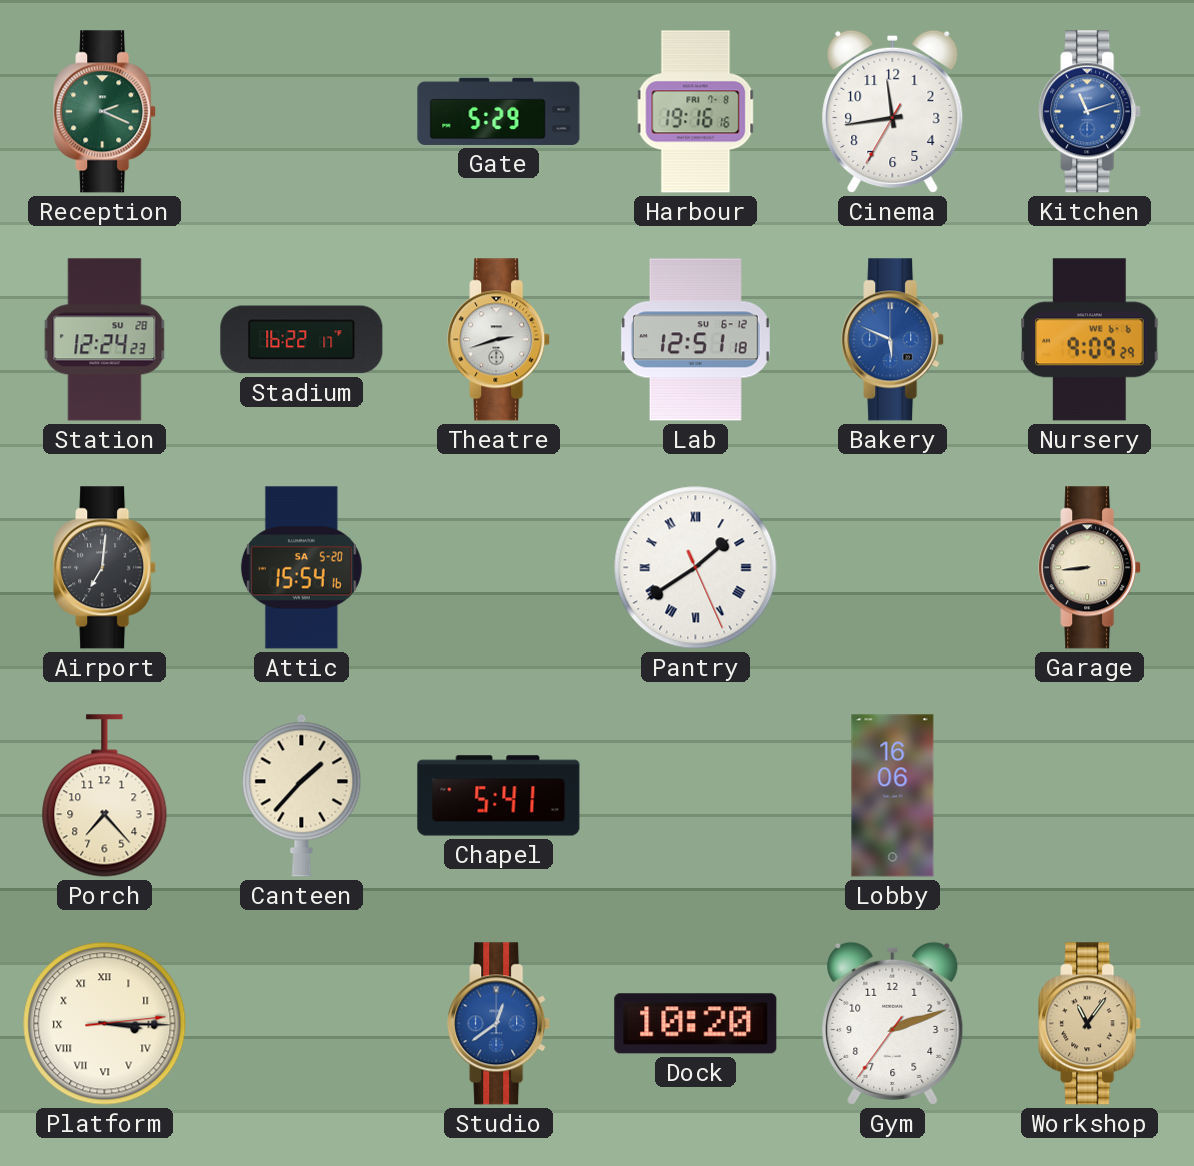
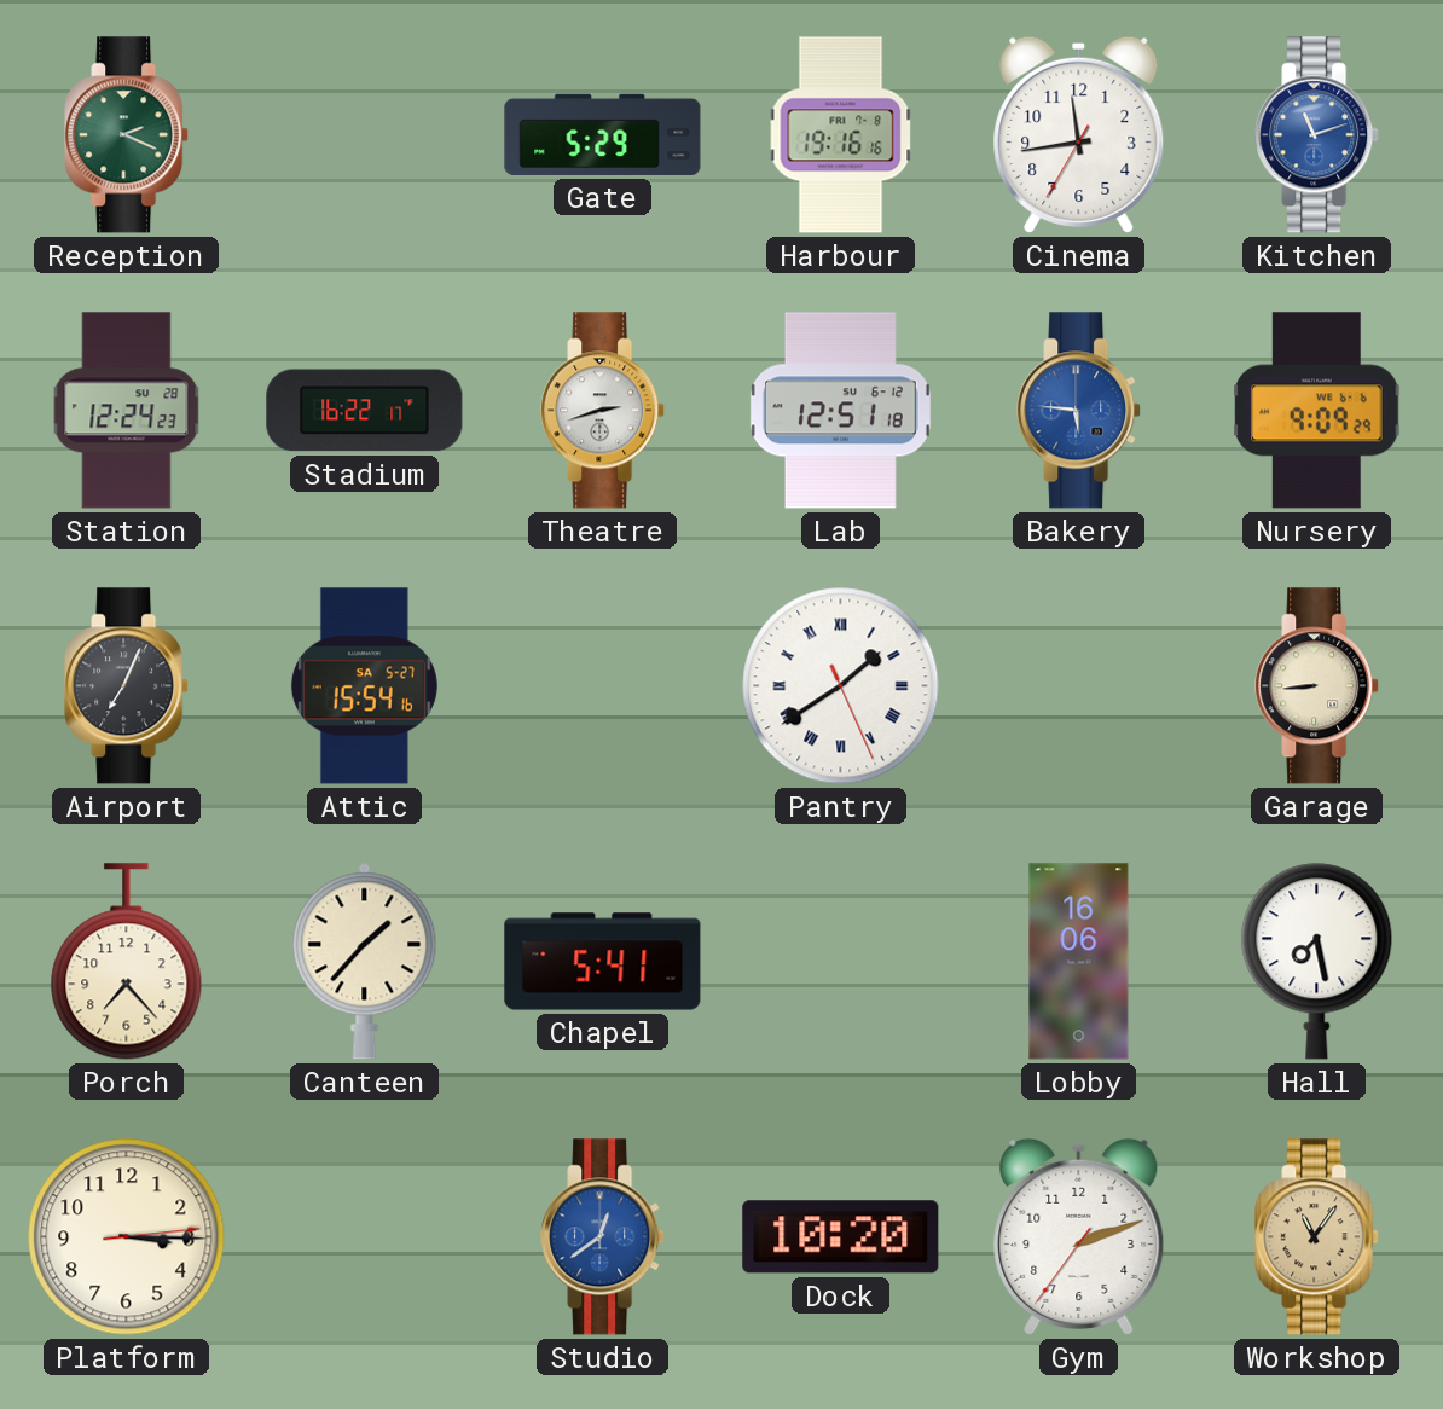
Bakery: 5:49 -> 5:46
Airport: 7:01 -> 7:04
Attic date: SA 5-20 -> SA 5-27
Hall: none -> 7:28
Platform numerals: Roman -> Arabic
